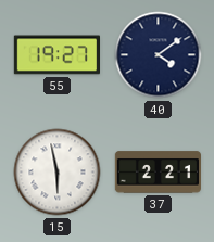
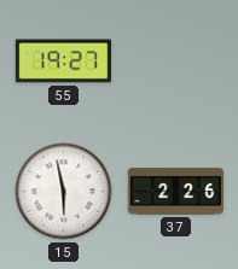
40: 4:09 -> none
37: 2:21 -> 2:26
